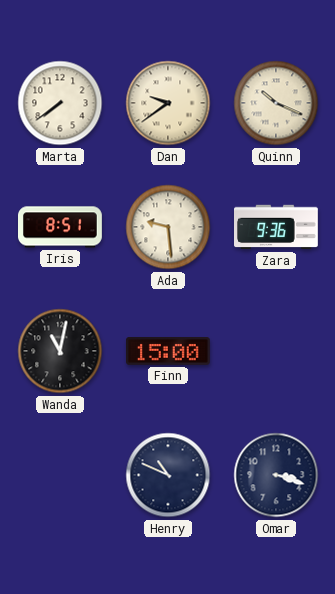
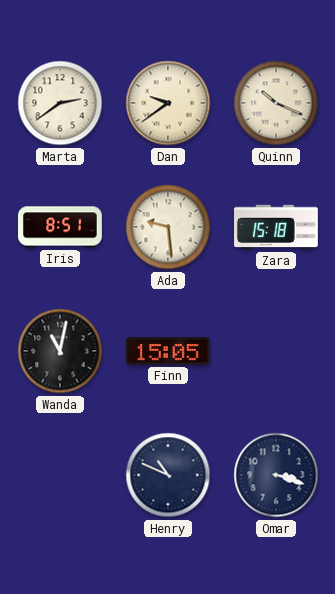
Marta: 7:39 -> 2:39
Zara: 9:36 -> 15:18
Finn: 15:00 -> 15:05
